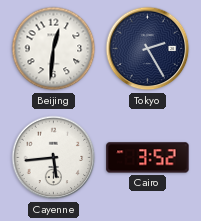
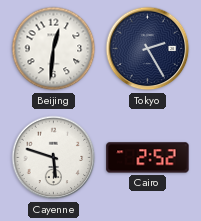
Cayenne: 5:44 -> 5:48
Cairo: 3:52 -> 2:52
